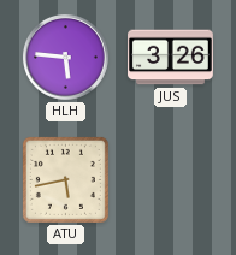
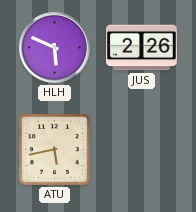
HLH: 5:46 -> 5:49
JUS: 3:26 -> 2:26
